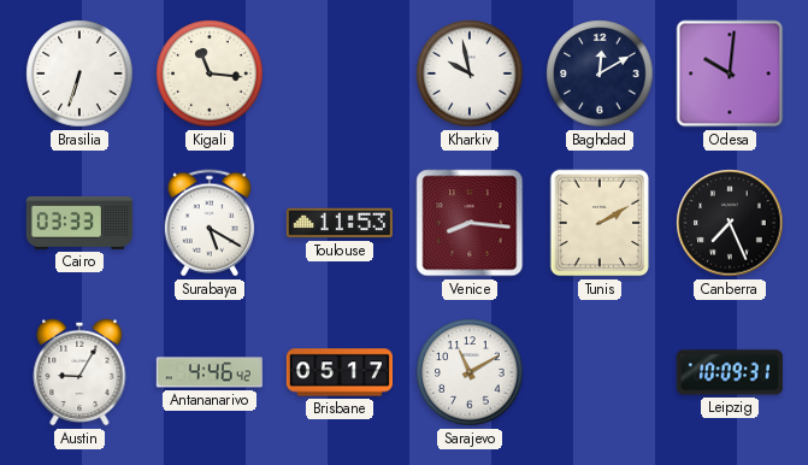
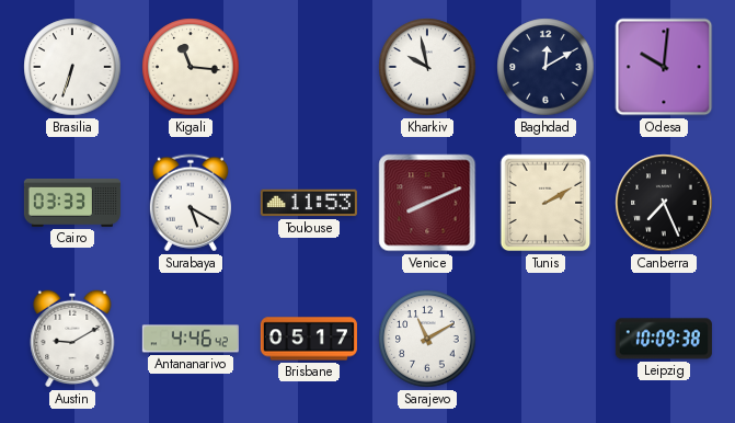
Venice: 8:16 -> 8:11
Austin: 9:05 -> 9:10
Leipzig: 10:09:31 -> 10:09:38
